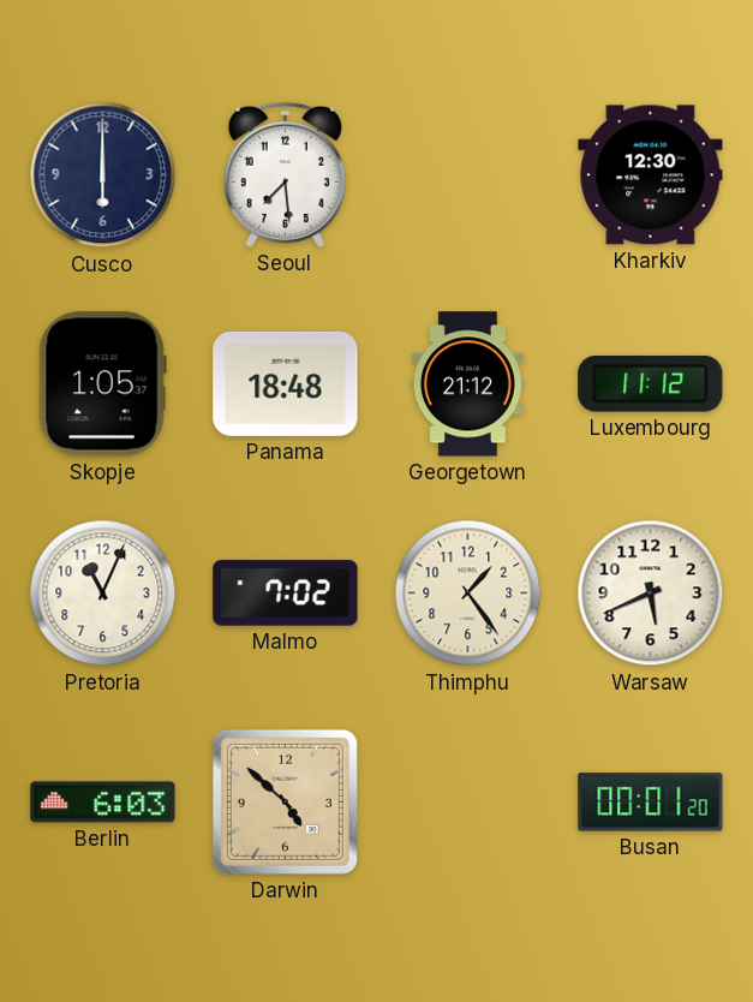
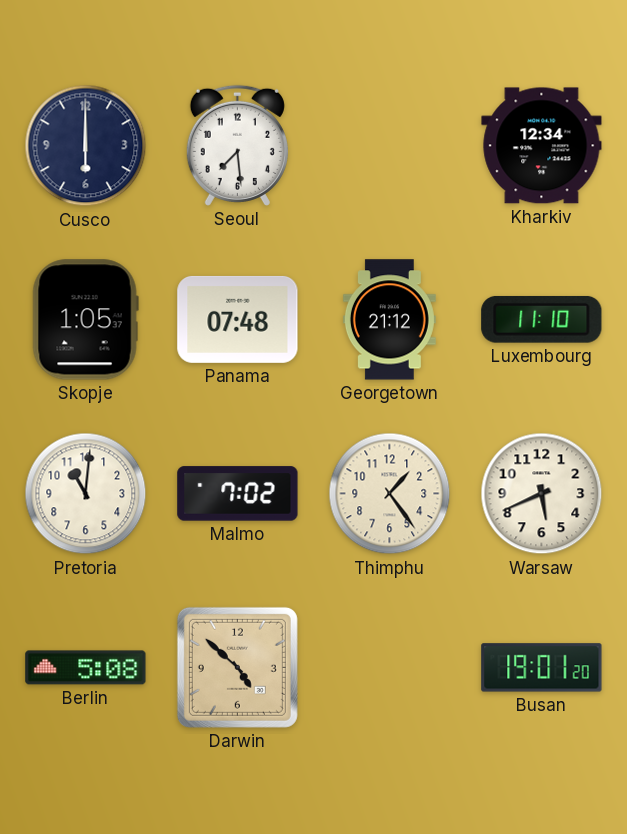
Kharkiv: 12:30 -> 12:34
Panama: 18:48 -> 07:48
Luxembourg: 11:12 -> 11:10
Pretoria: 11:04 -> 11:01
Berlin: 6:03 -> 5:08
Busan: 00:01 -> 19:01
